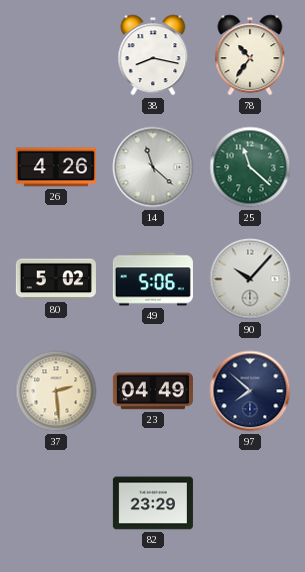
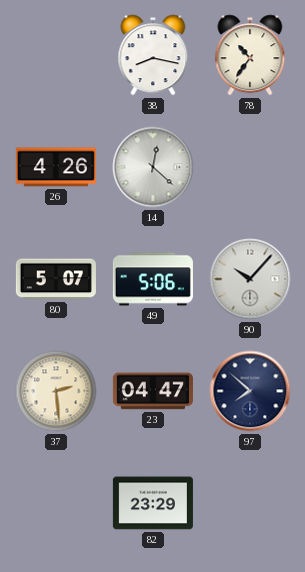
14: 11:22 -> 12:22
25: 11:22 -> none
80: 5:02 -> 5:07
23: 04:49 -> 04:47
